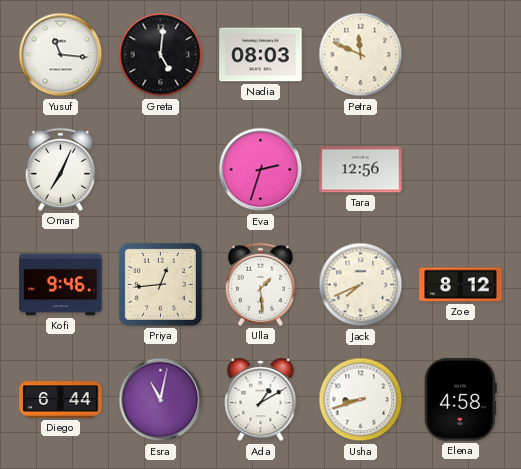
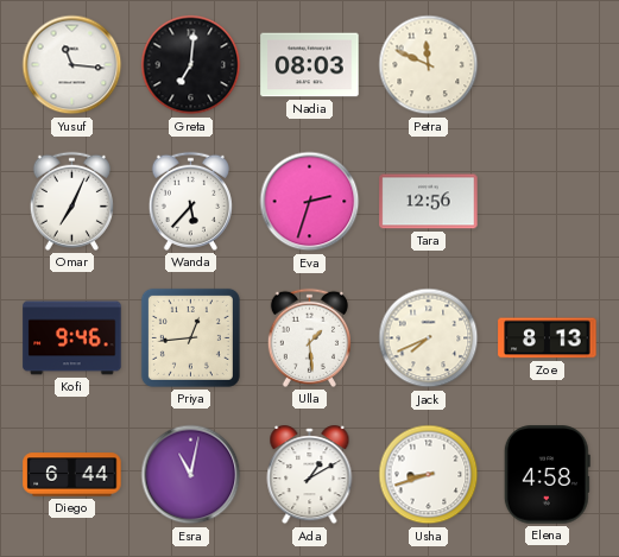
Greta: 5:01 -> 7:01
Wanda: none -> 5:37
Zoe: 8:12 -> 8:13
